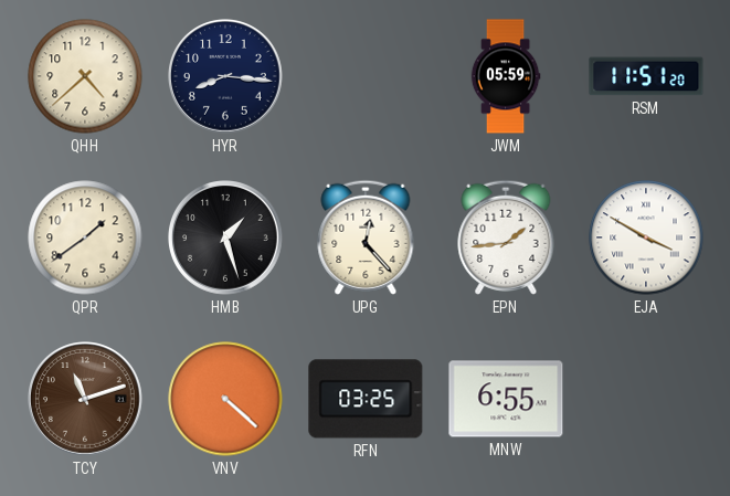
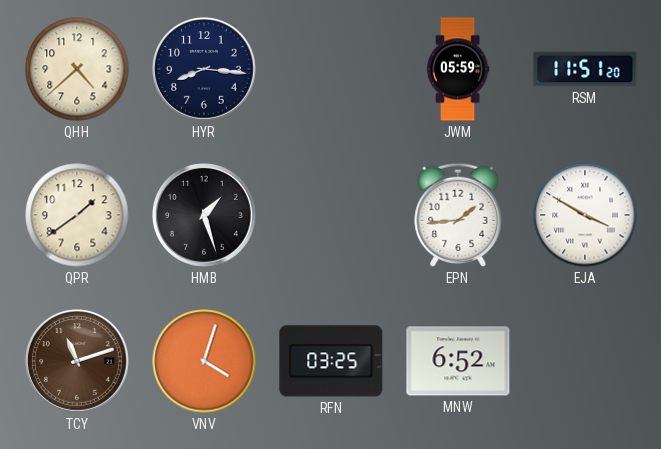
UPG: 12:23 -> none
VNV: 4:22 -> 4:03
MNW: 6:55 -> 6:52
